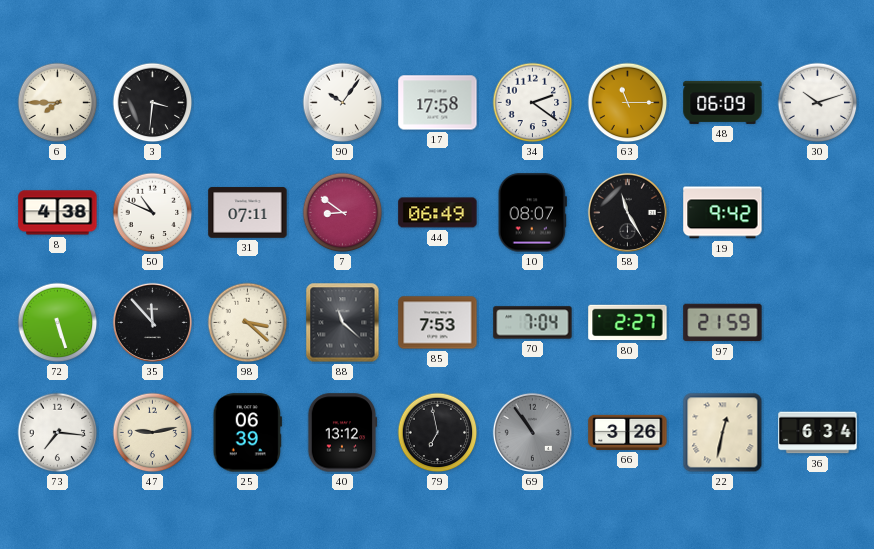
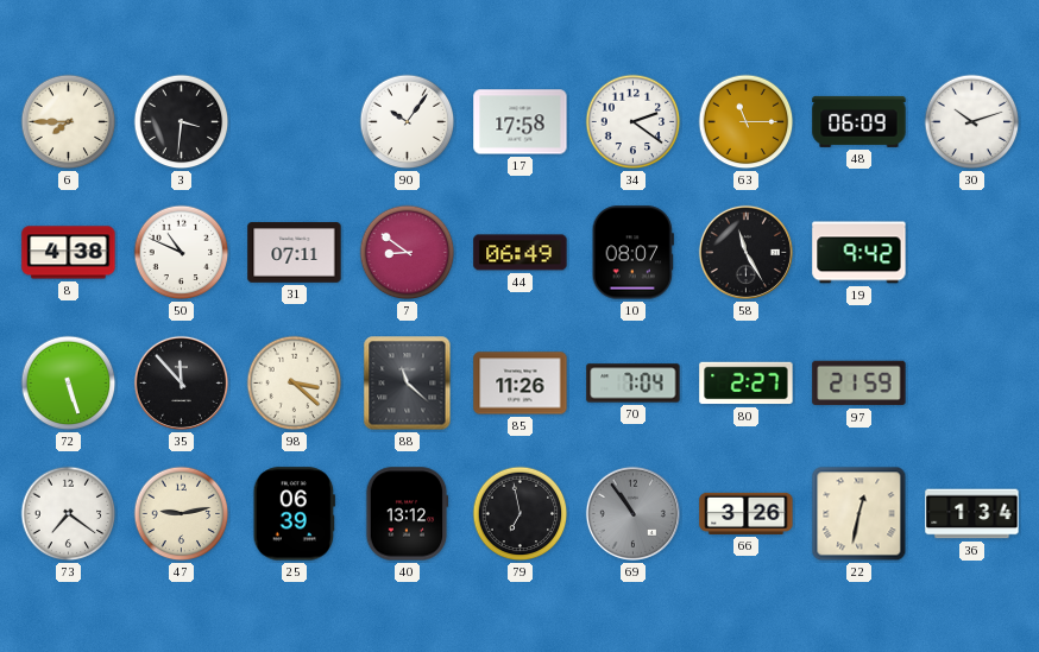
85: 7:53 -> 11:26
73: 7:16 -> 7:21
36: 6:34 -> 1:34
